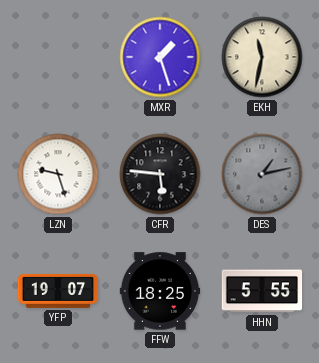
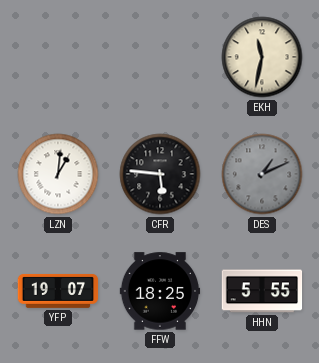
MXR: 1:27 -> none
LZN: 9:27 -> 1:01
DES: 1:13 -> 1:11
